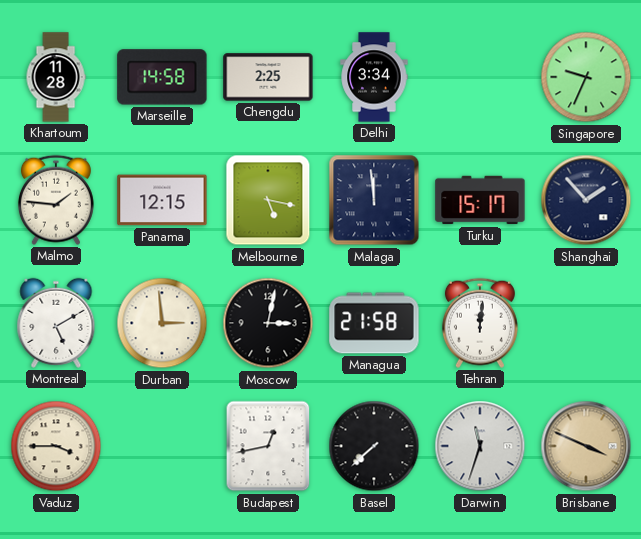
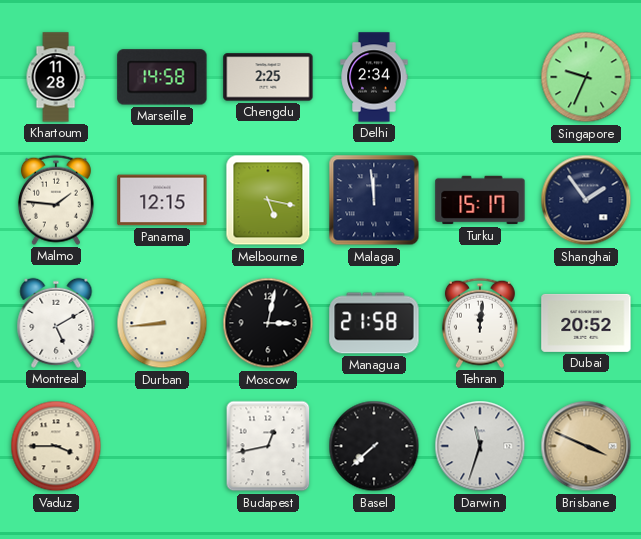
Delhi: 3:34 -> 2:34
Shanghai: 1:53 -> 1:54
Durban: 2:59 -> 8:44
Dubai: none -> 20:52
